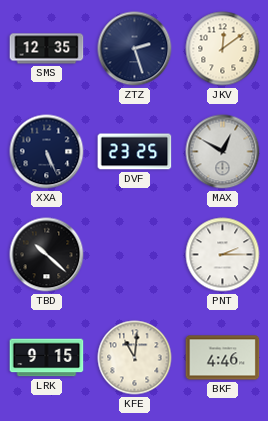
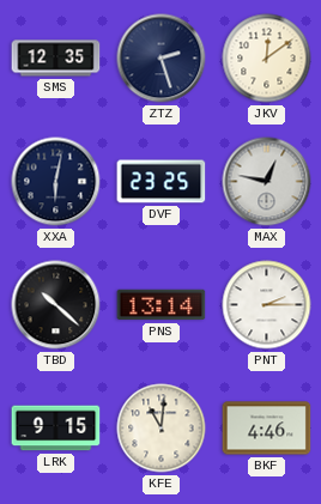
XXA: 5:26 -> 6:02
MAX: 12:50 -> 12:47
PNS: none -> 13:14
